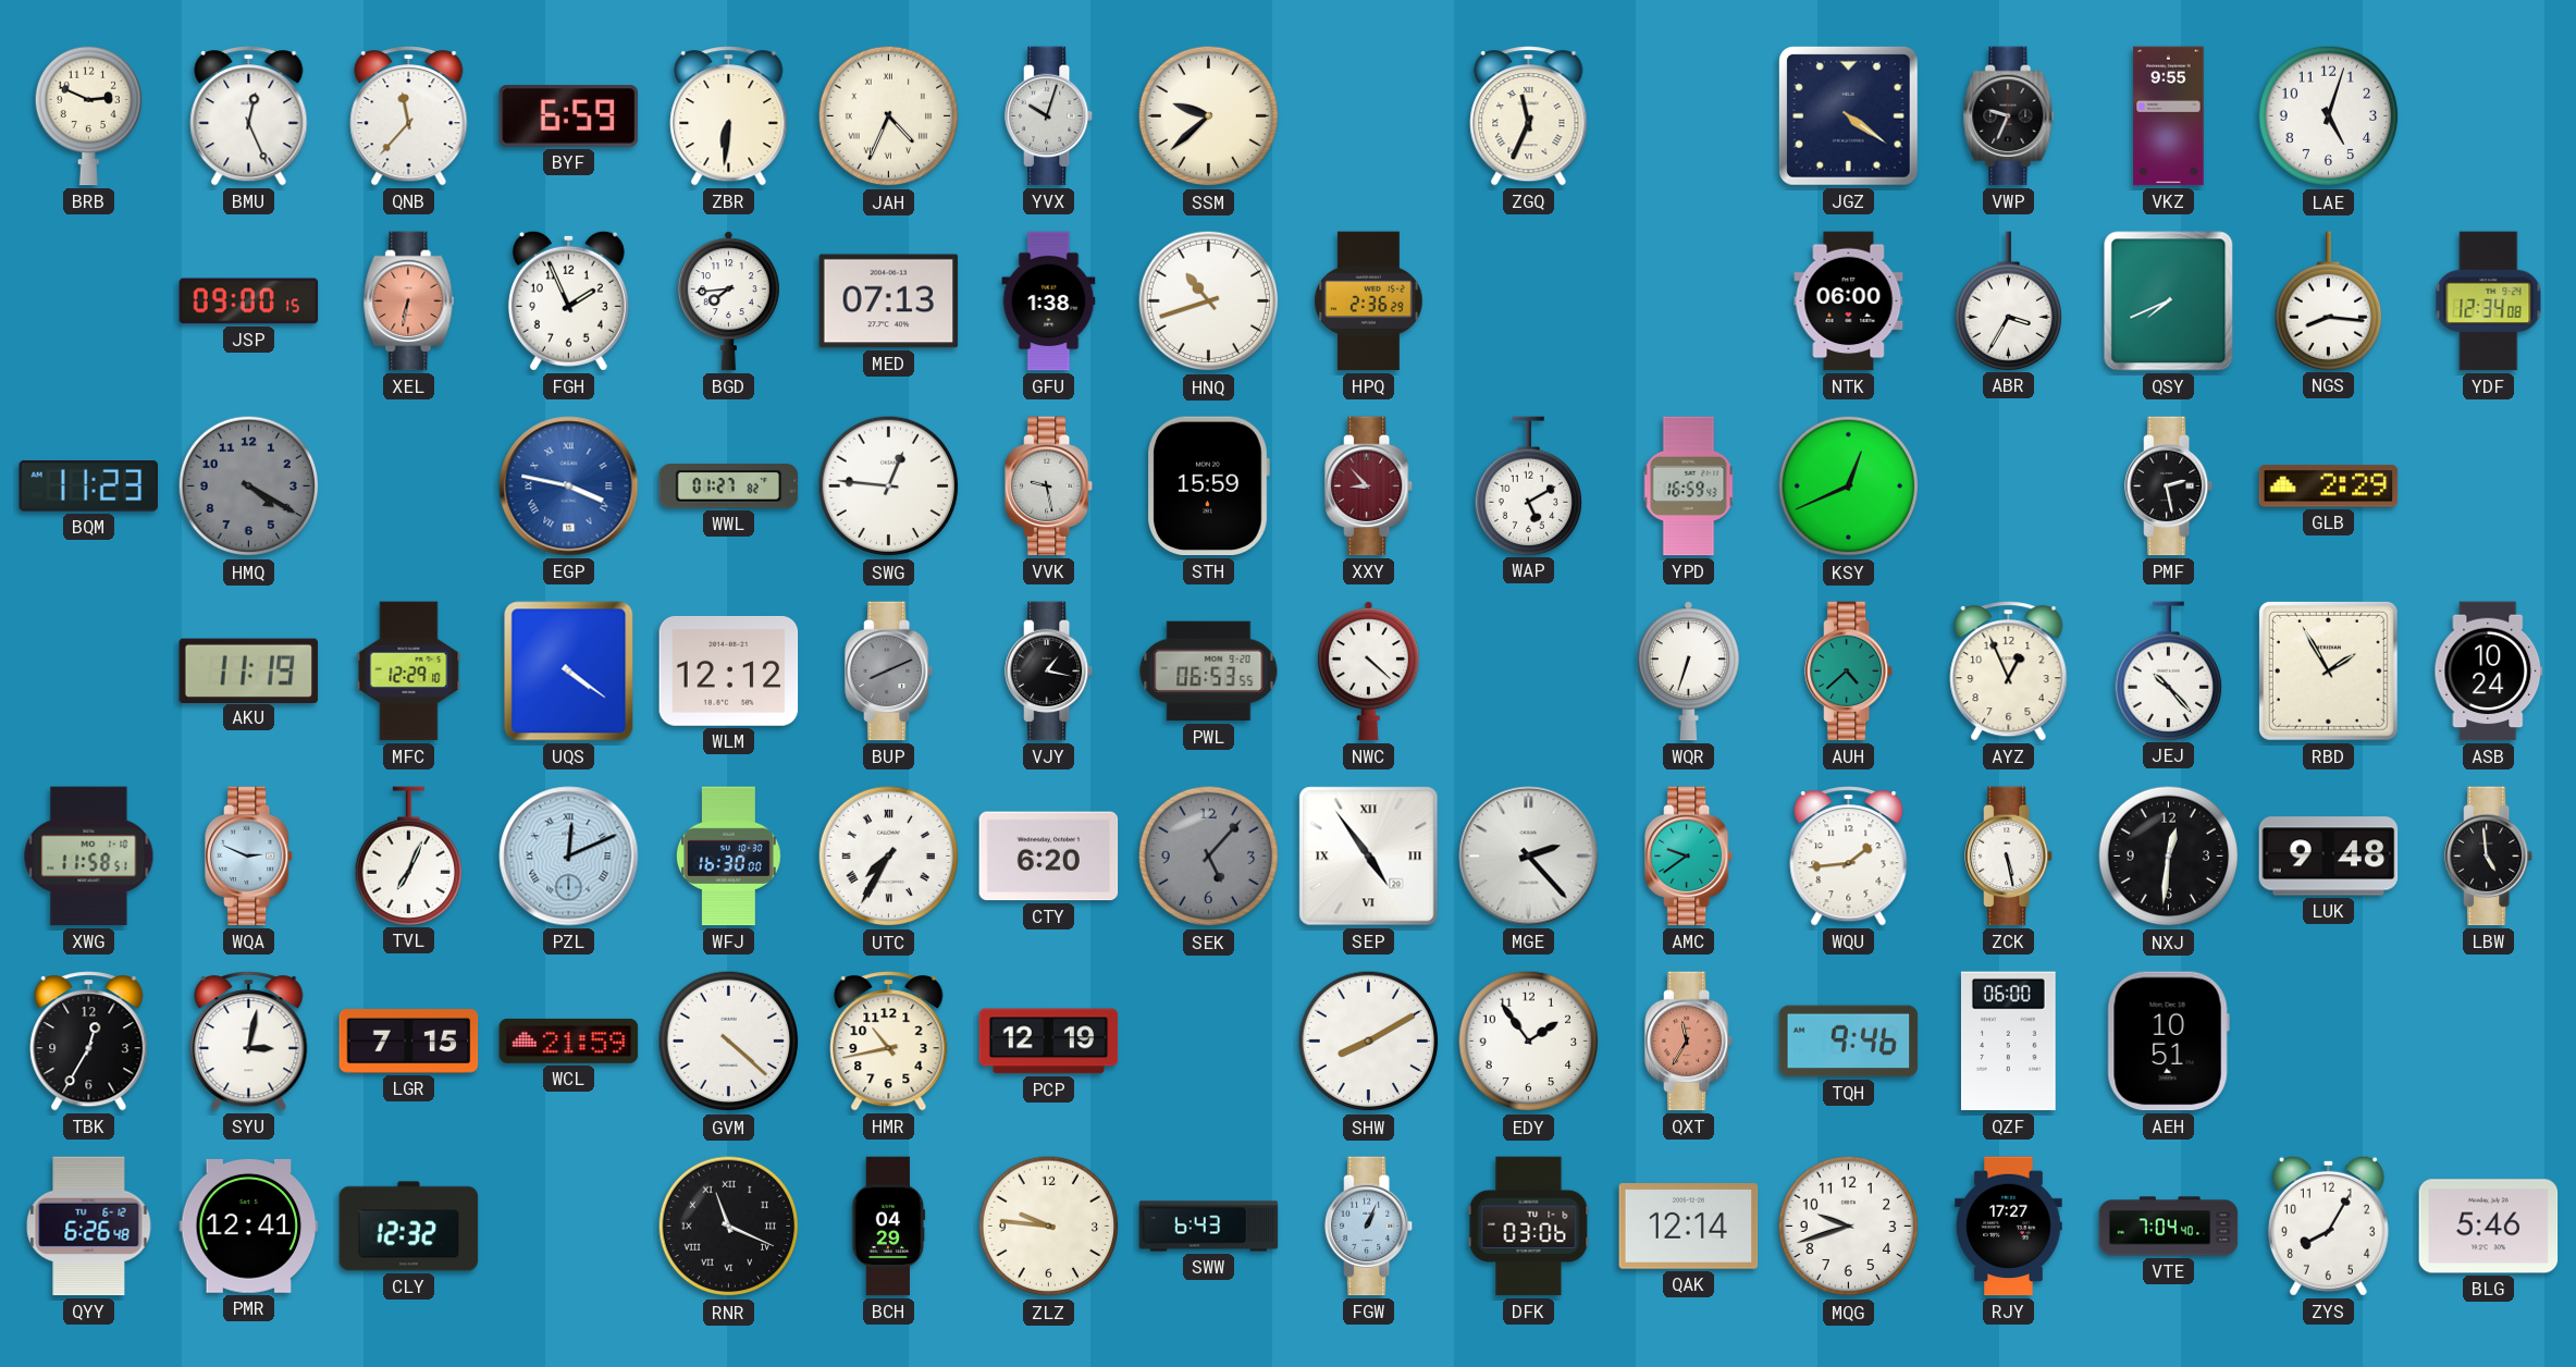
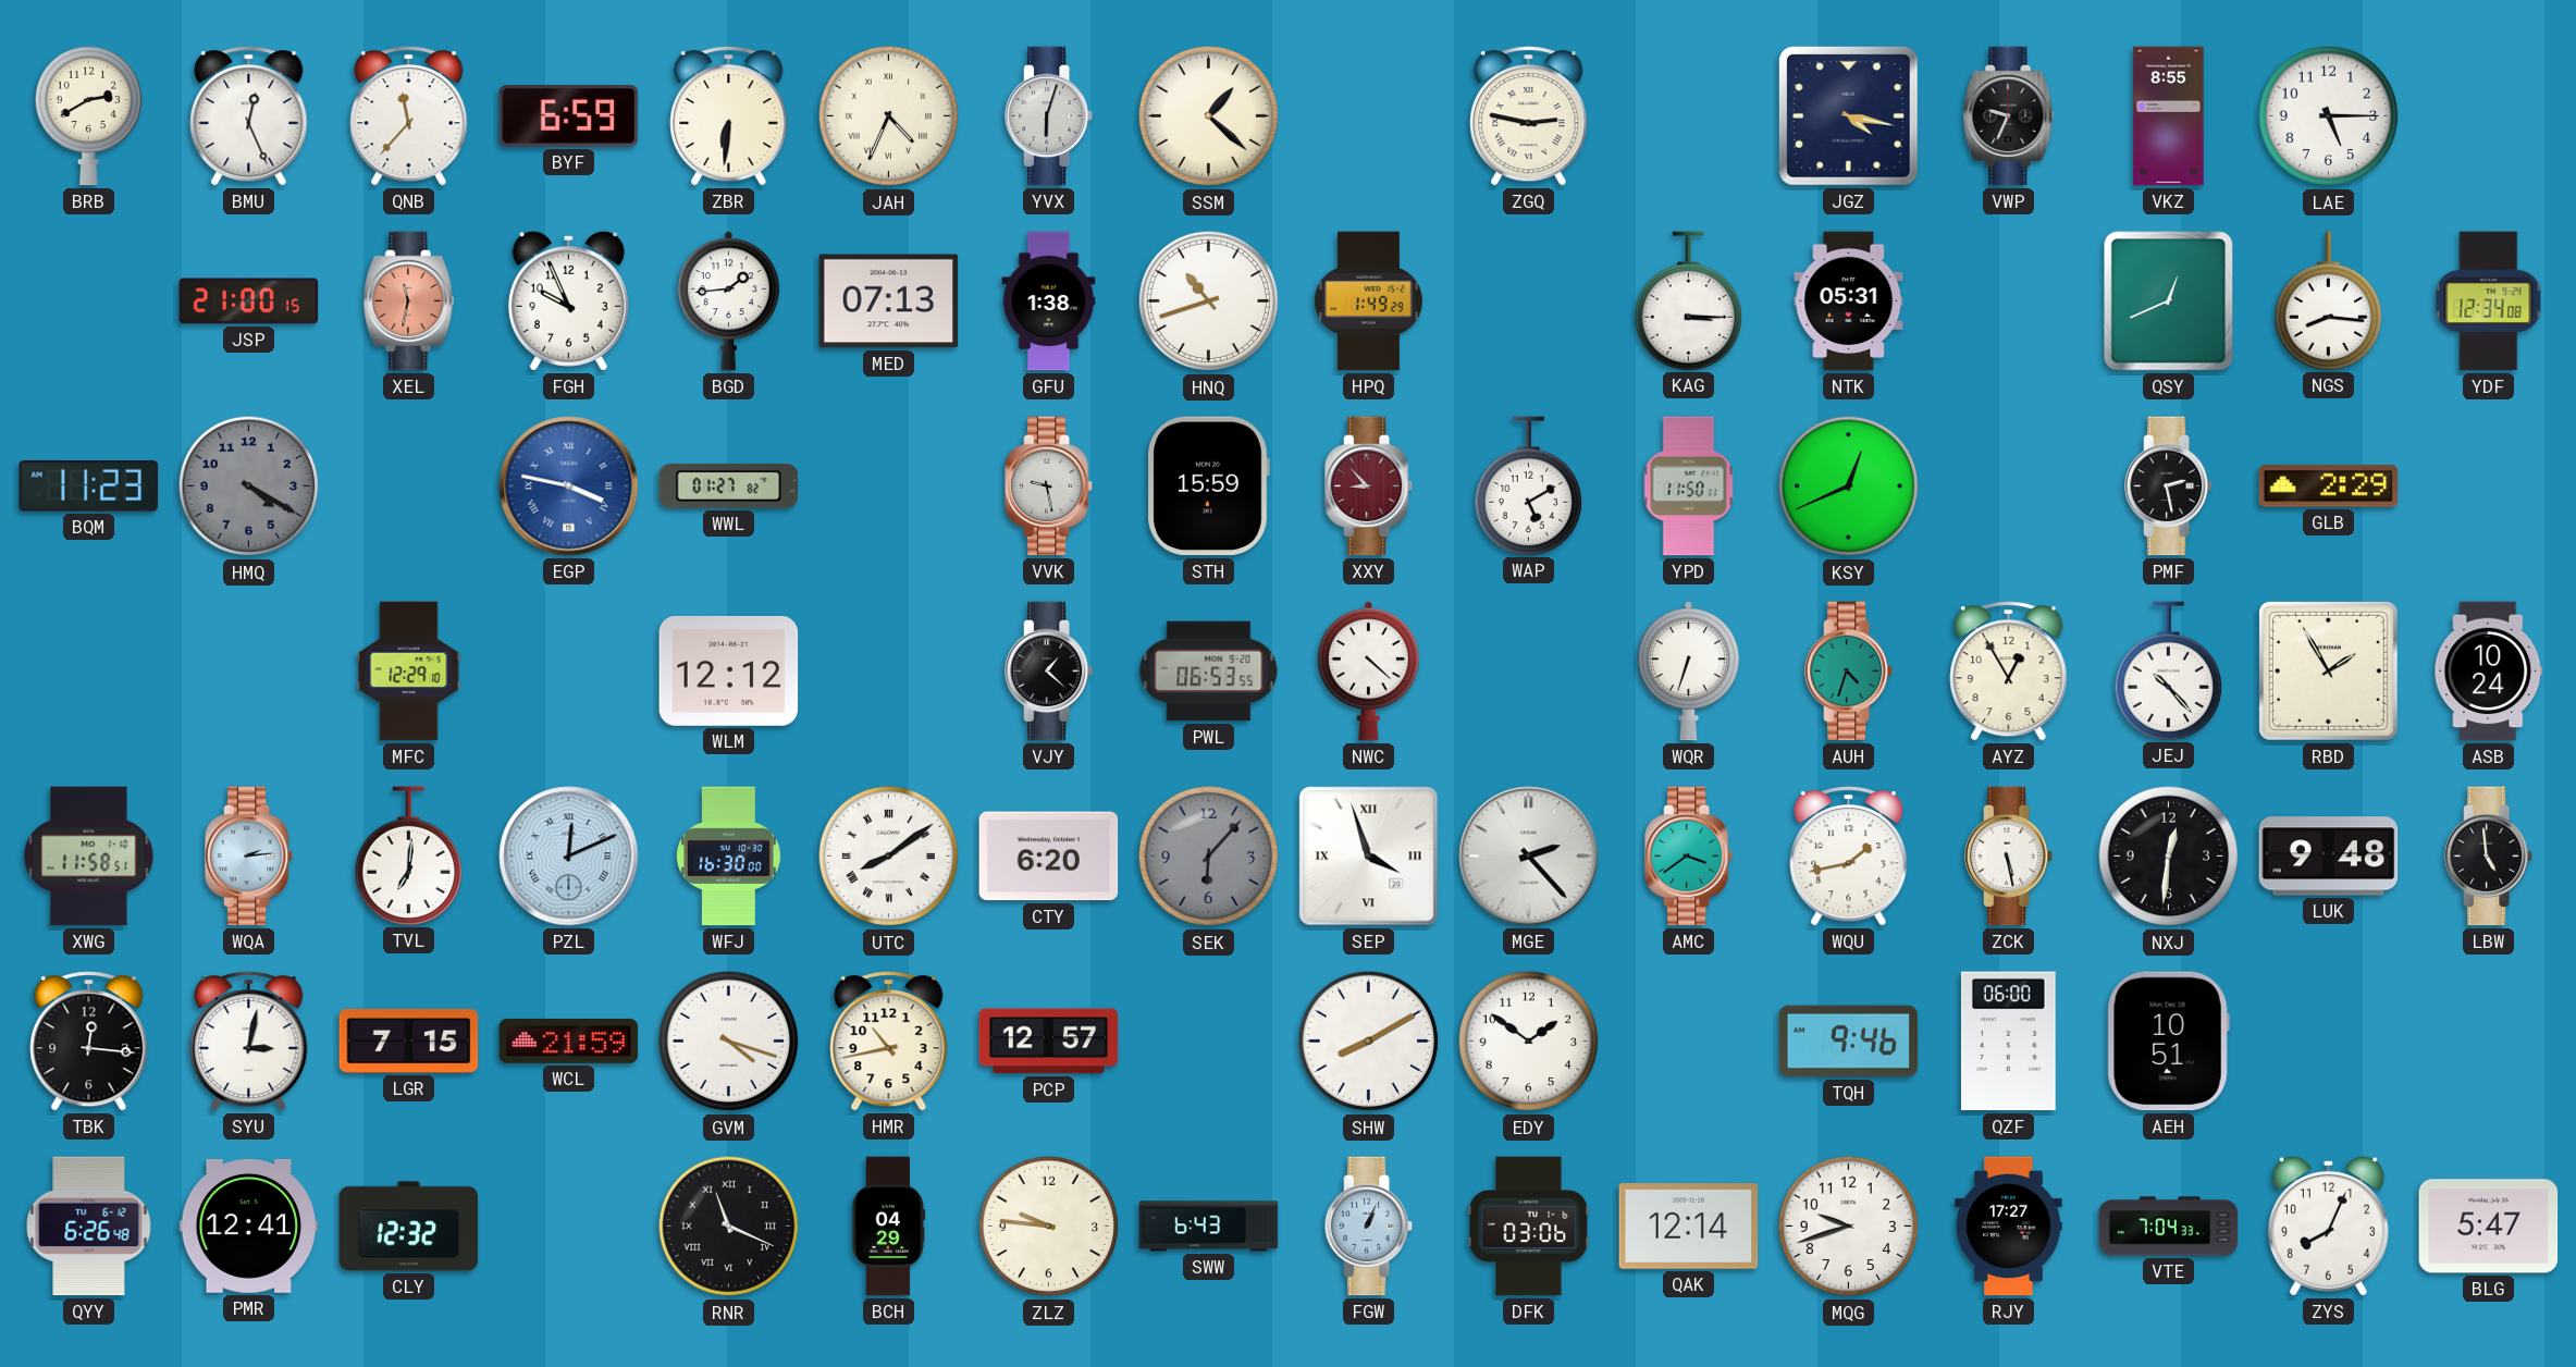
BRB: 2:49 -> 2:40
YVX: 10:03 -> 6:03
SSM: 9:38 -> 1:22
ZGQ: 11:34 -> 2:47
JGZ: 4:21 -> 4:17
VKZ: 9:55 -> 8:55
LAE: 5:03 -> 5:15
JSP: 09:00 -> 21:00
XEL: 6:32 -> 11:32
FGH: 1:56 -> 9:56
BGD: 7:44 -> 1:44
HPQ: 2:36 -> 1:49
KAG: none -> 3:15
NTK: 06:00 -> 05:31
ABR: 3:35 -> none
QSY: 7:41 -> 12:41
SWG: 12:46 -> none
YPD: 16:59 -> 11:50
AKU: 11:19 -> none
UQS: 4:21 -> none
BUP: 8:11 -> none
VJY: 1:17 -> 1:22
AUH: 4:38 -> 4:33
AYZ: 12:56 -> 12:55
WQA: 2:49 -> 2:14
TVL: 7:04 -> 7:01
UTC: 7:35 -> 8:09
SEK: 5:07 -> 6:07
SEP: 4:54 -> 3:57
AMC: 9:39 -> 3:39
WQU: 1:44 -> 1:43
TBK: 12:35 -> 12:16
GVM: 4:22 -> 4:18
PCP: 12:19 -> 12:57
EDY: 1:54 -> 1:51
QXT: 11:35 -> none
VTE: 7:04:40 -> 7:04:33
ZYS: 8:05 -> 8:04
BLG: 5:46 -> 5:47
